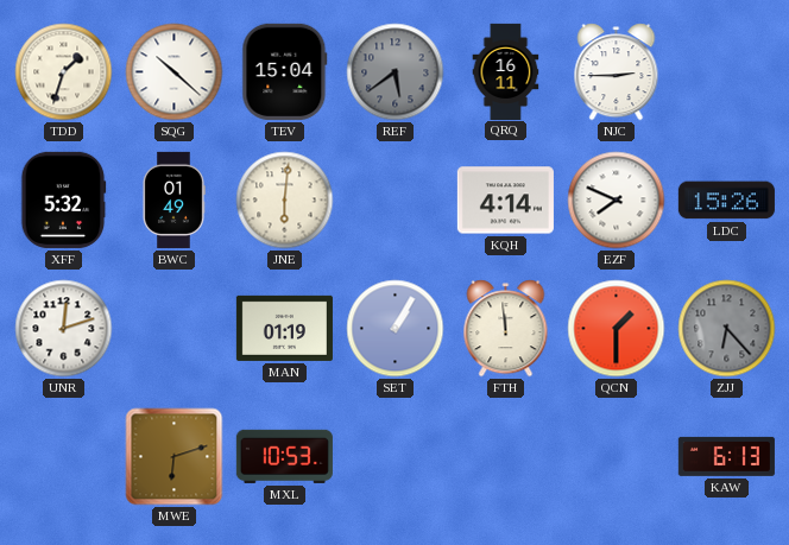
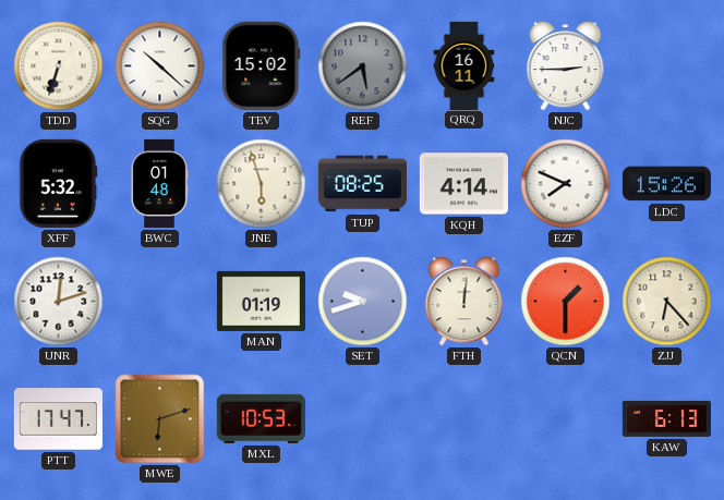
TDD: 1:33 -> 6:33
TEV: 15:04 -> 15:02
BWC: 01:49 -> 01:48
JNE: 6:01 -> 5:57
TUP: none -> 08:25
SET: 1:05 -> 9:42
FTH: 11:59 -> 12:01
ZJJ dial: grey -> cream
PTT: none -> 17:47
